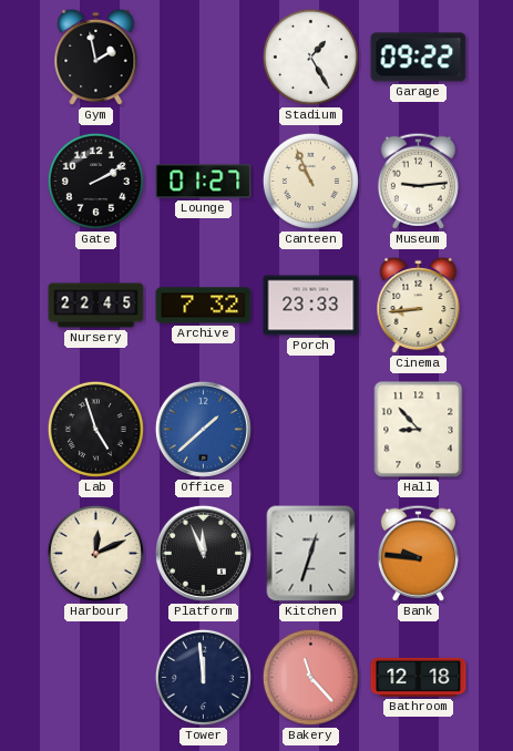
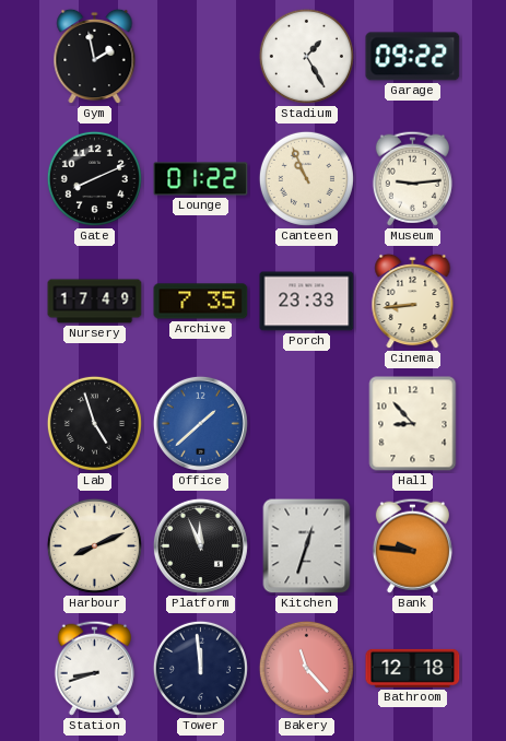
Gate: 2:10 -> 8:11
Lounge: 01:27 -> 01:22
Nursery: 22:45 -> 17:49
Archive: 7:32 -> 7:35
Harbour: 12:11 -> 8:11
Station: none -> 8:42
